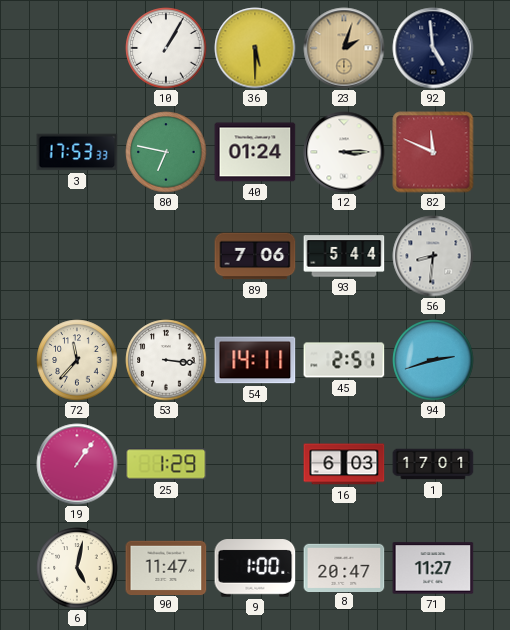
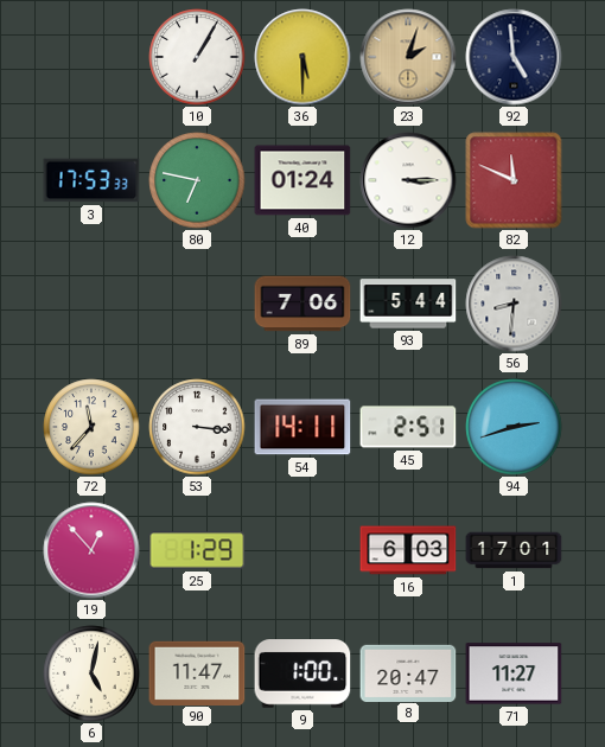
19: 1:06 -> 12:53
